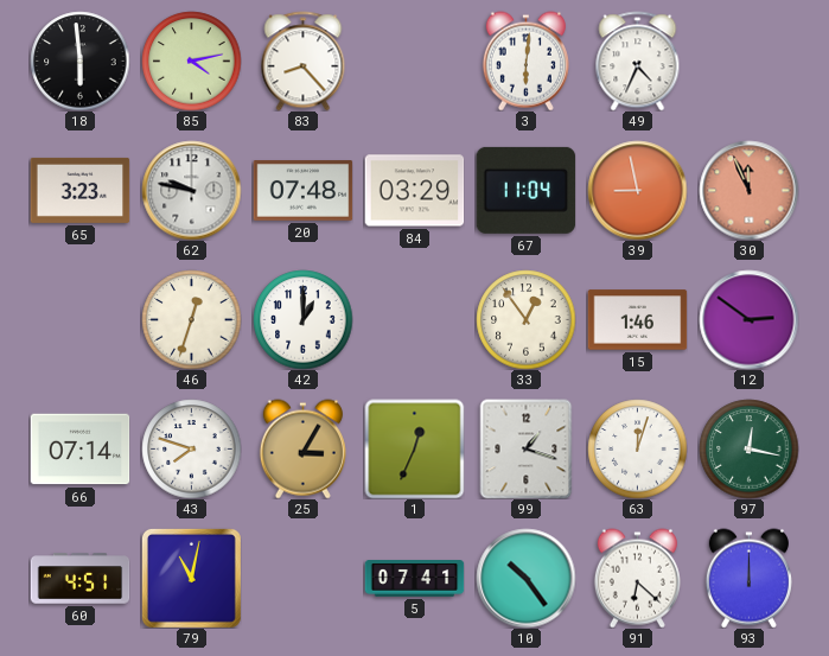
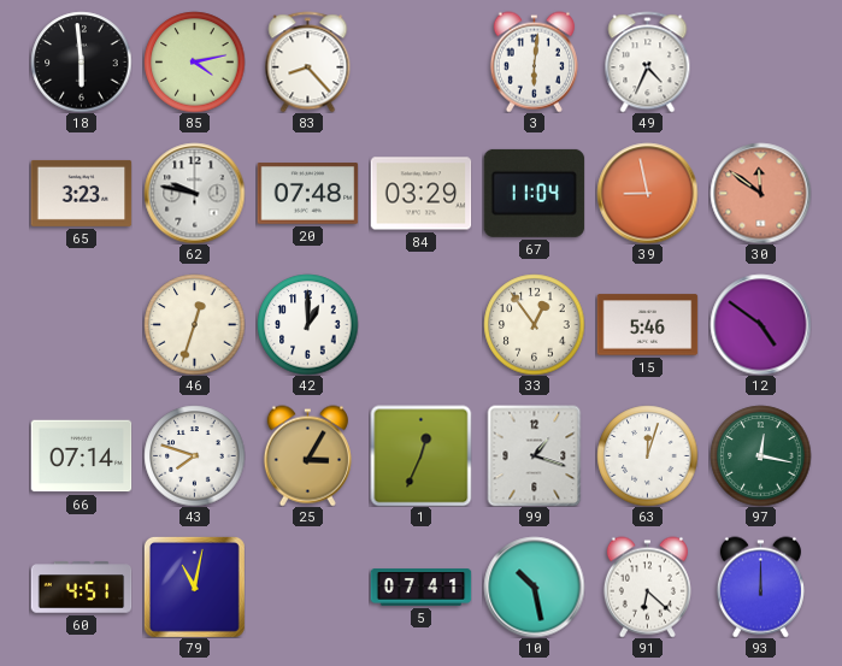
30: 11:56 -> 11:51
15: 1:46 -> 5:46
12: 2:51 -> 4:51
10: 10:24 -> 10:28
